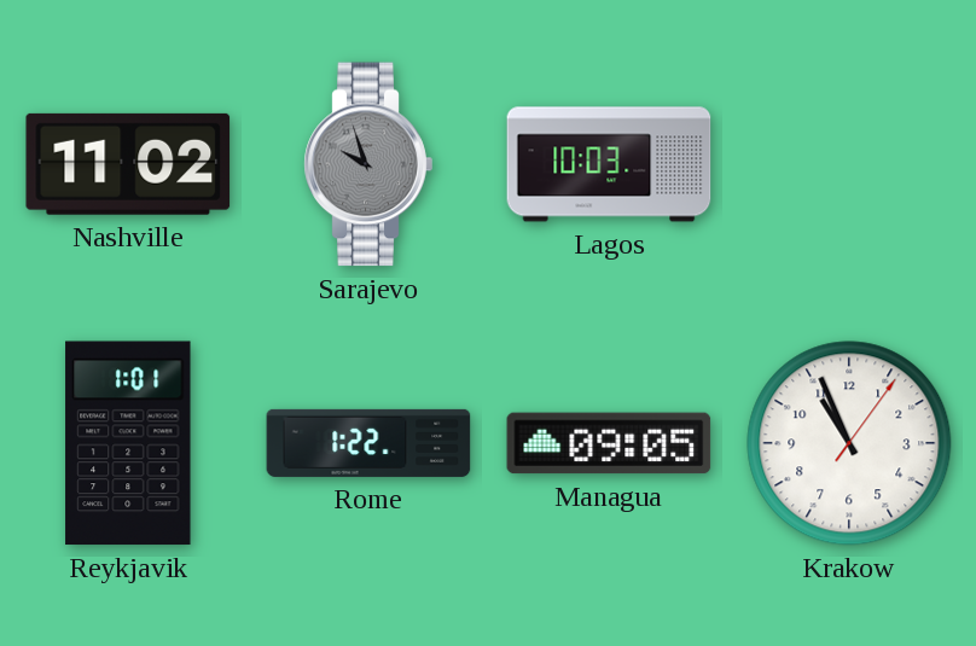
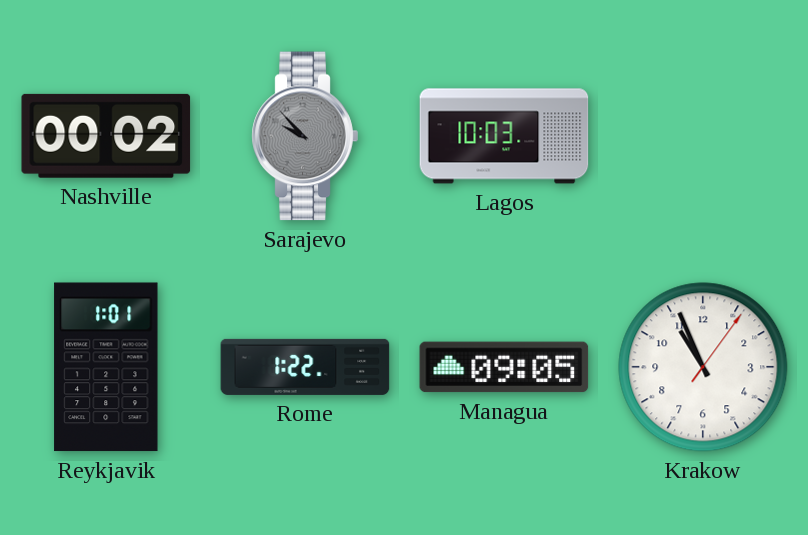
Nashville: 11:02 -> 00:02
Sarajevo: 9:57 -> 9:53
